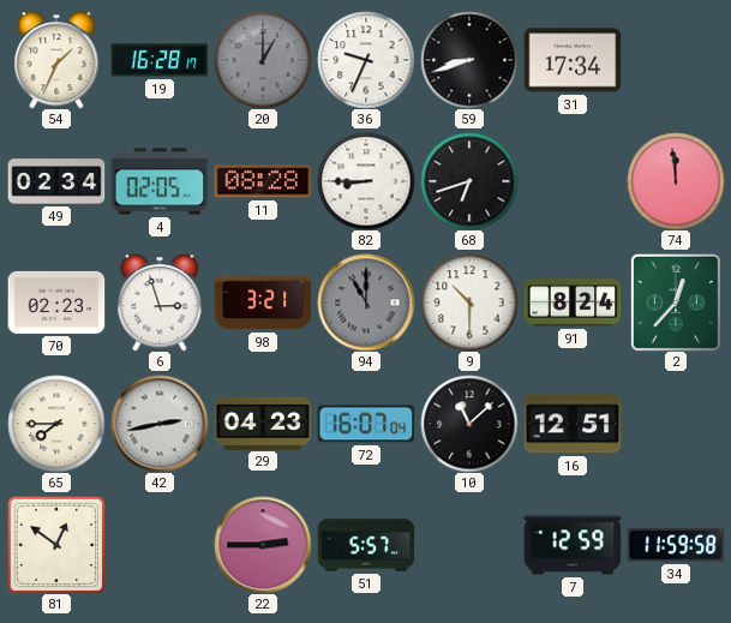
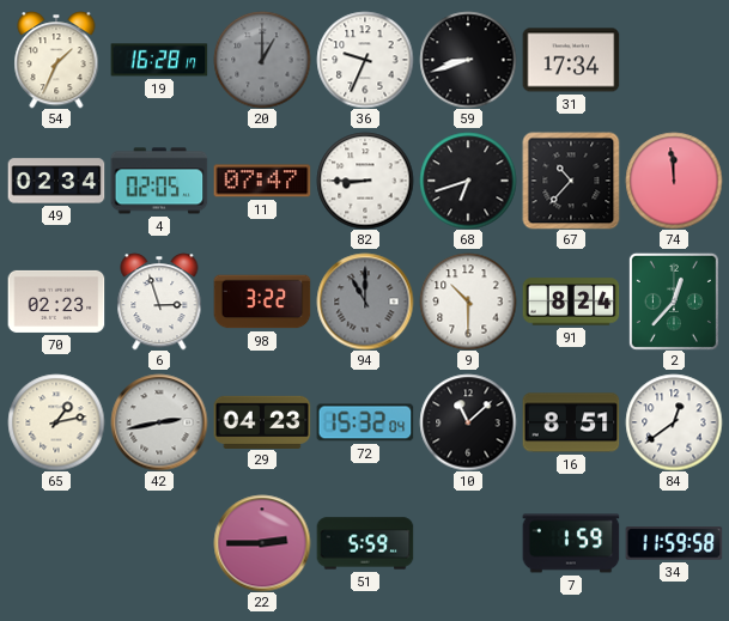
11: 08:28 -> 07:47
67: none -> 10:37
98: 3:21 -> 3:22
65: 7:45 -> 1:13
72: 16:07 -> 15:32
16: 12:51 -> 8:51
84: none -> 12:39
81: 12:51 -> none
51: 5:57 -> 5:59
7: 12:59 -> 1:59
